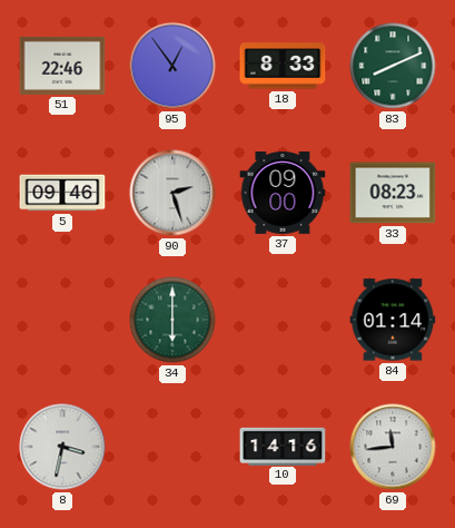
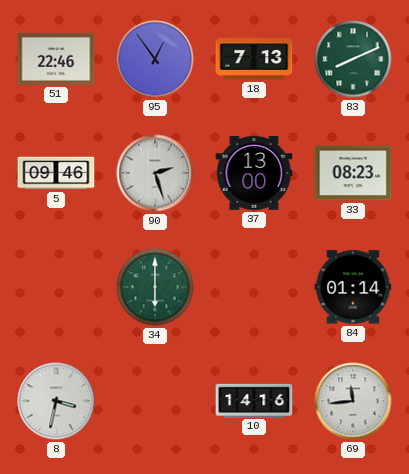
18: 8:33 -> 7:13
37: 09:00 -> 13:00
